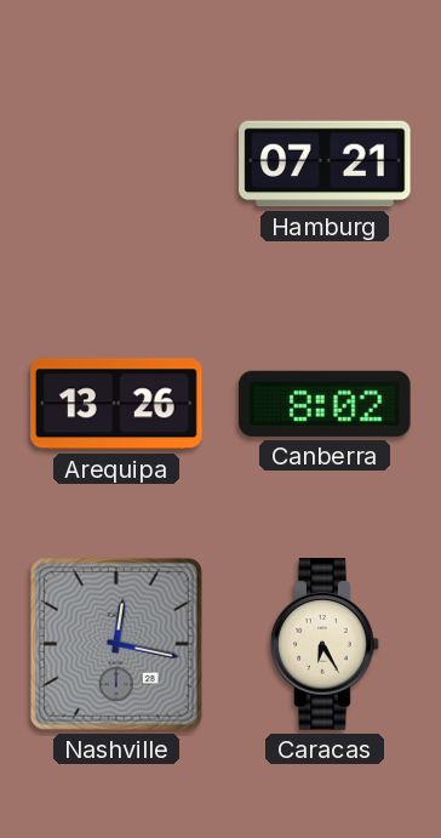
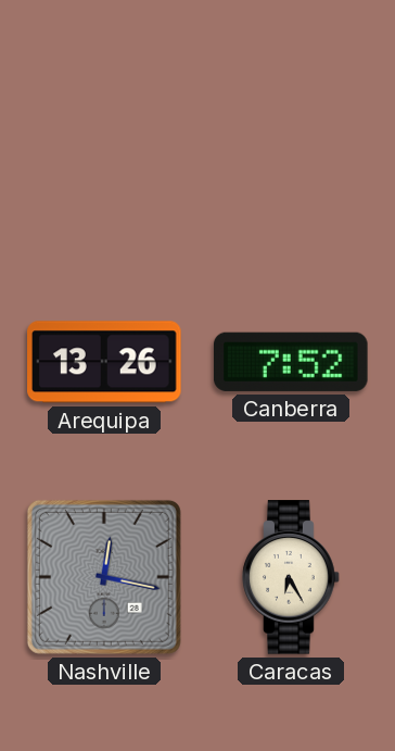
Hamburg: 07:21 -> none
Canberra: 8:02 -> 7:52
